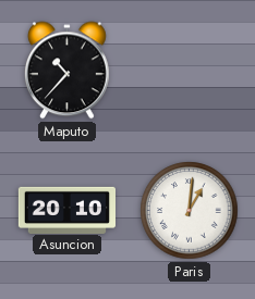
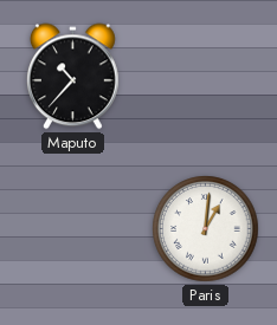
Asuncion: 20:10 -> none
